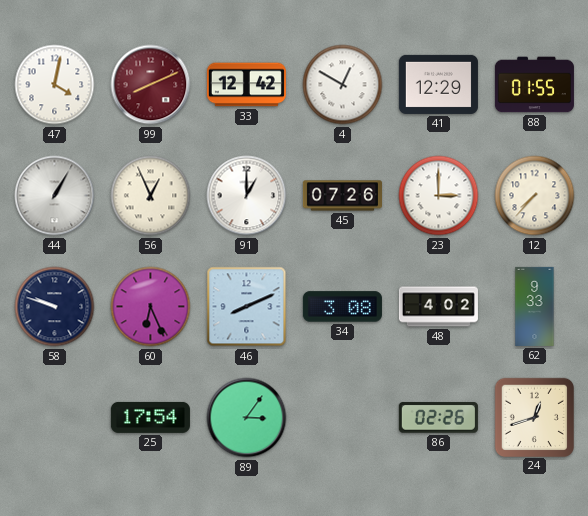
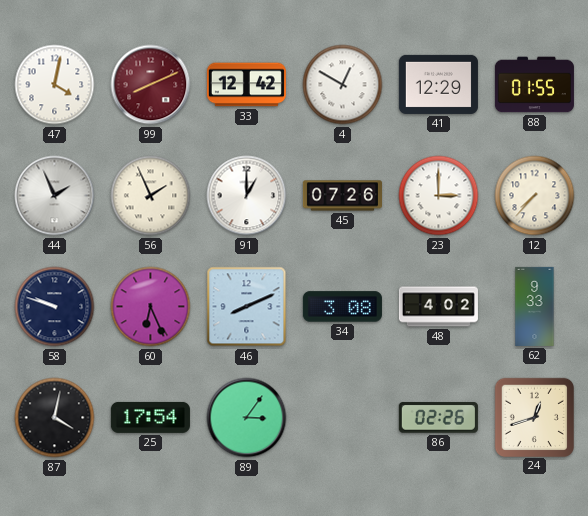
44: 1:05 -> 1:56
56: 12:56 -> 1:56
87: none -> 4:02
